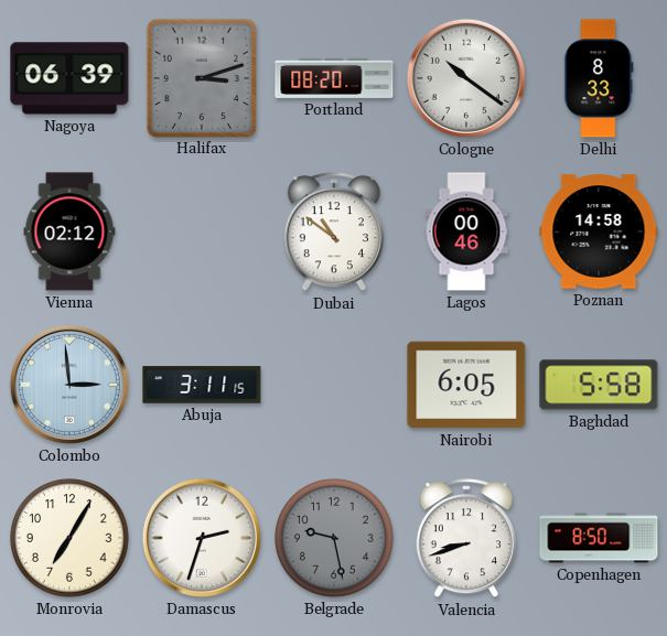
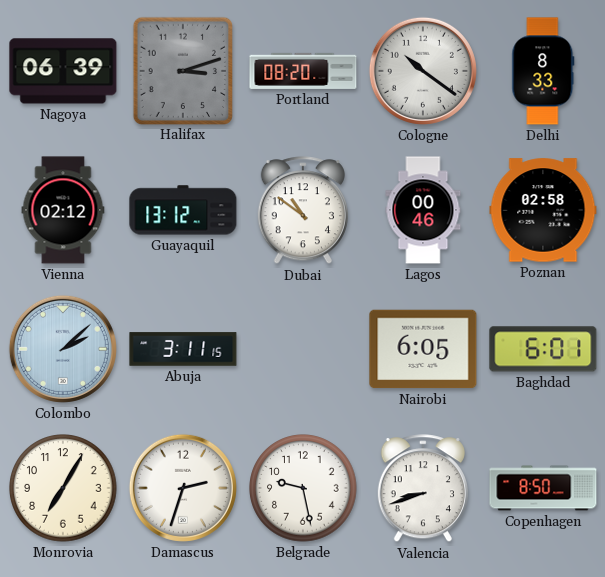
Guayaquil: none -> 13:12
Poznan: 14:58 -> 02:58
Colombo: 2:59 -> 2:08
Baghdad: 5:58 -> 6:01
Belgrade dial: grey -> white
